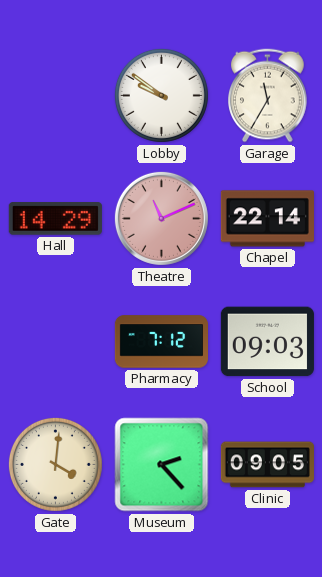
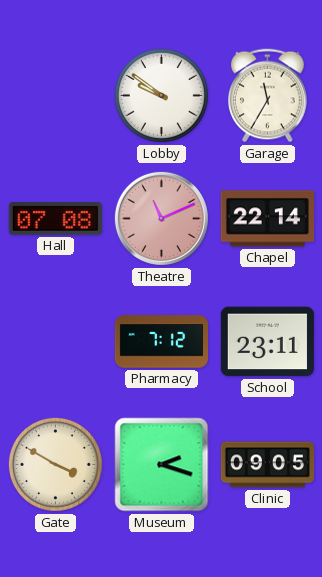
Hall: 14:29 -> 07:08
School: 09:03 -> 23:11
Gate: 4:01 -> 3:50
Museum: 2:23 -> 2:18
